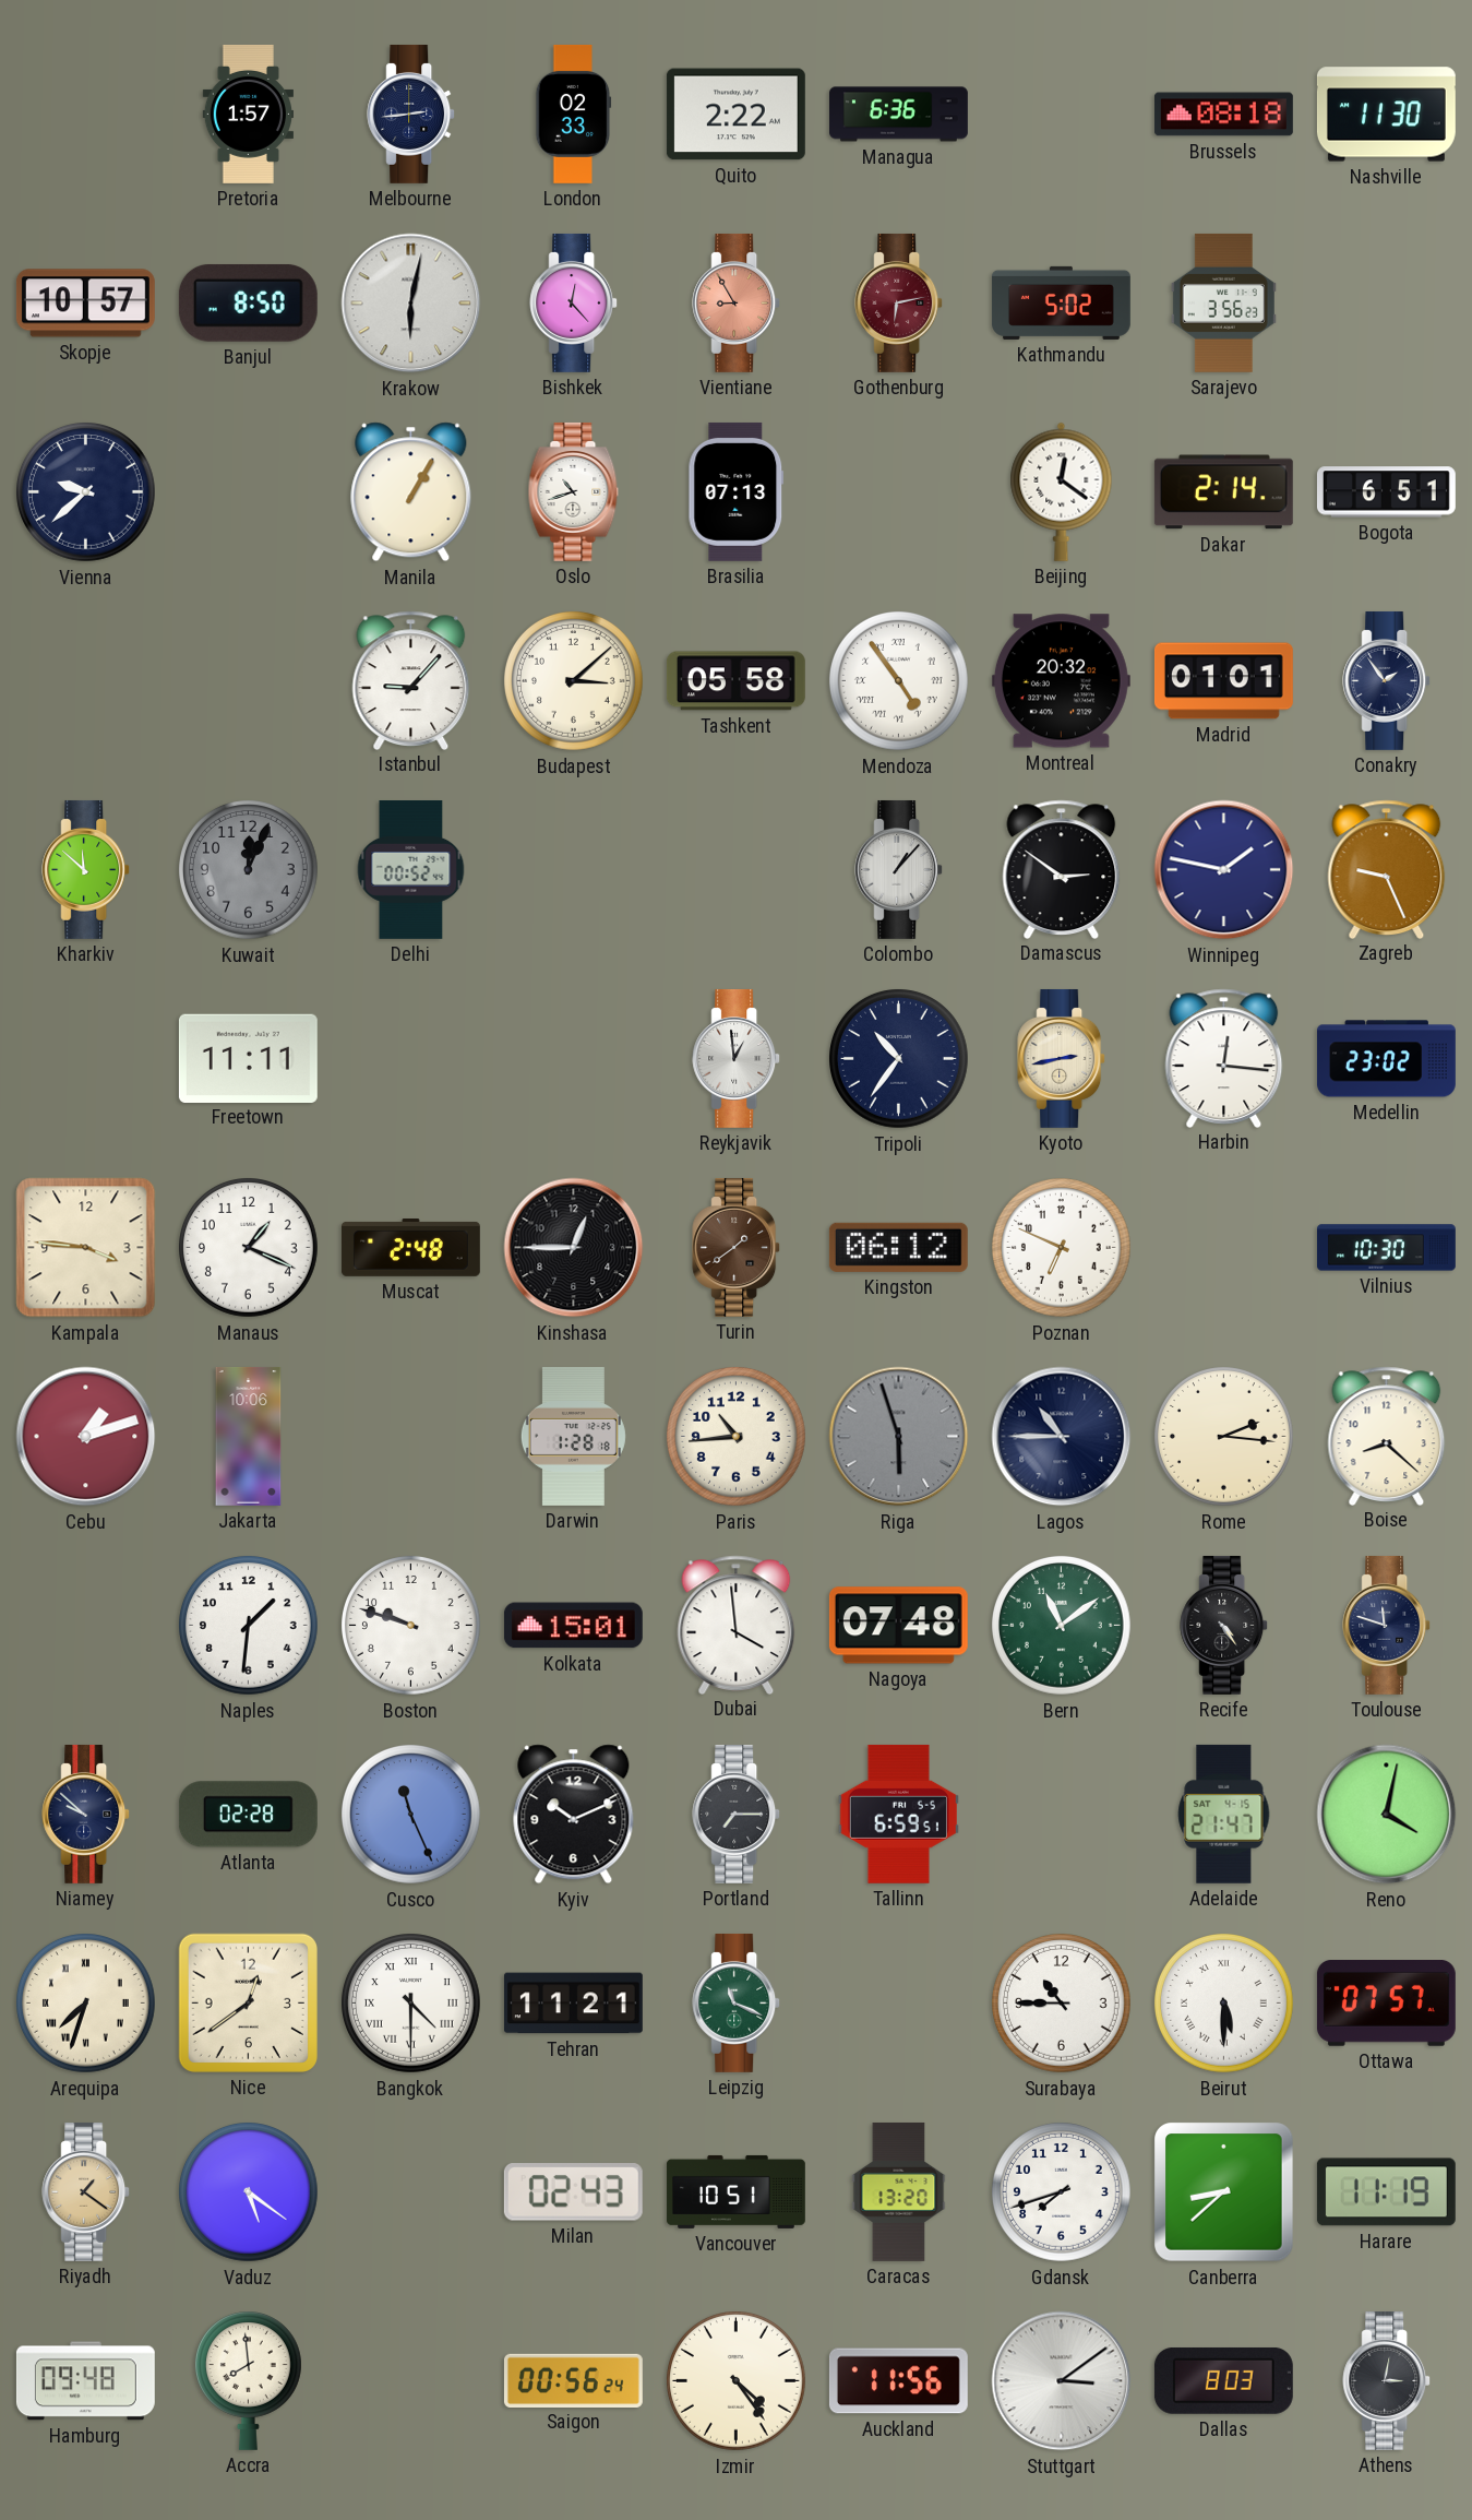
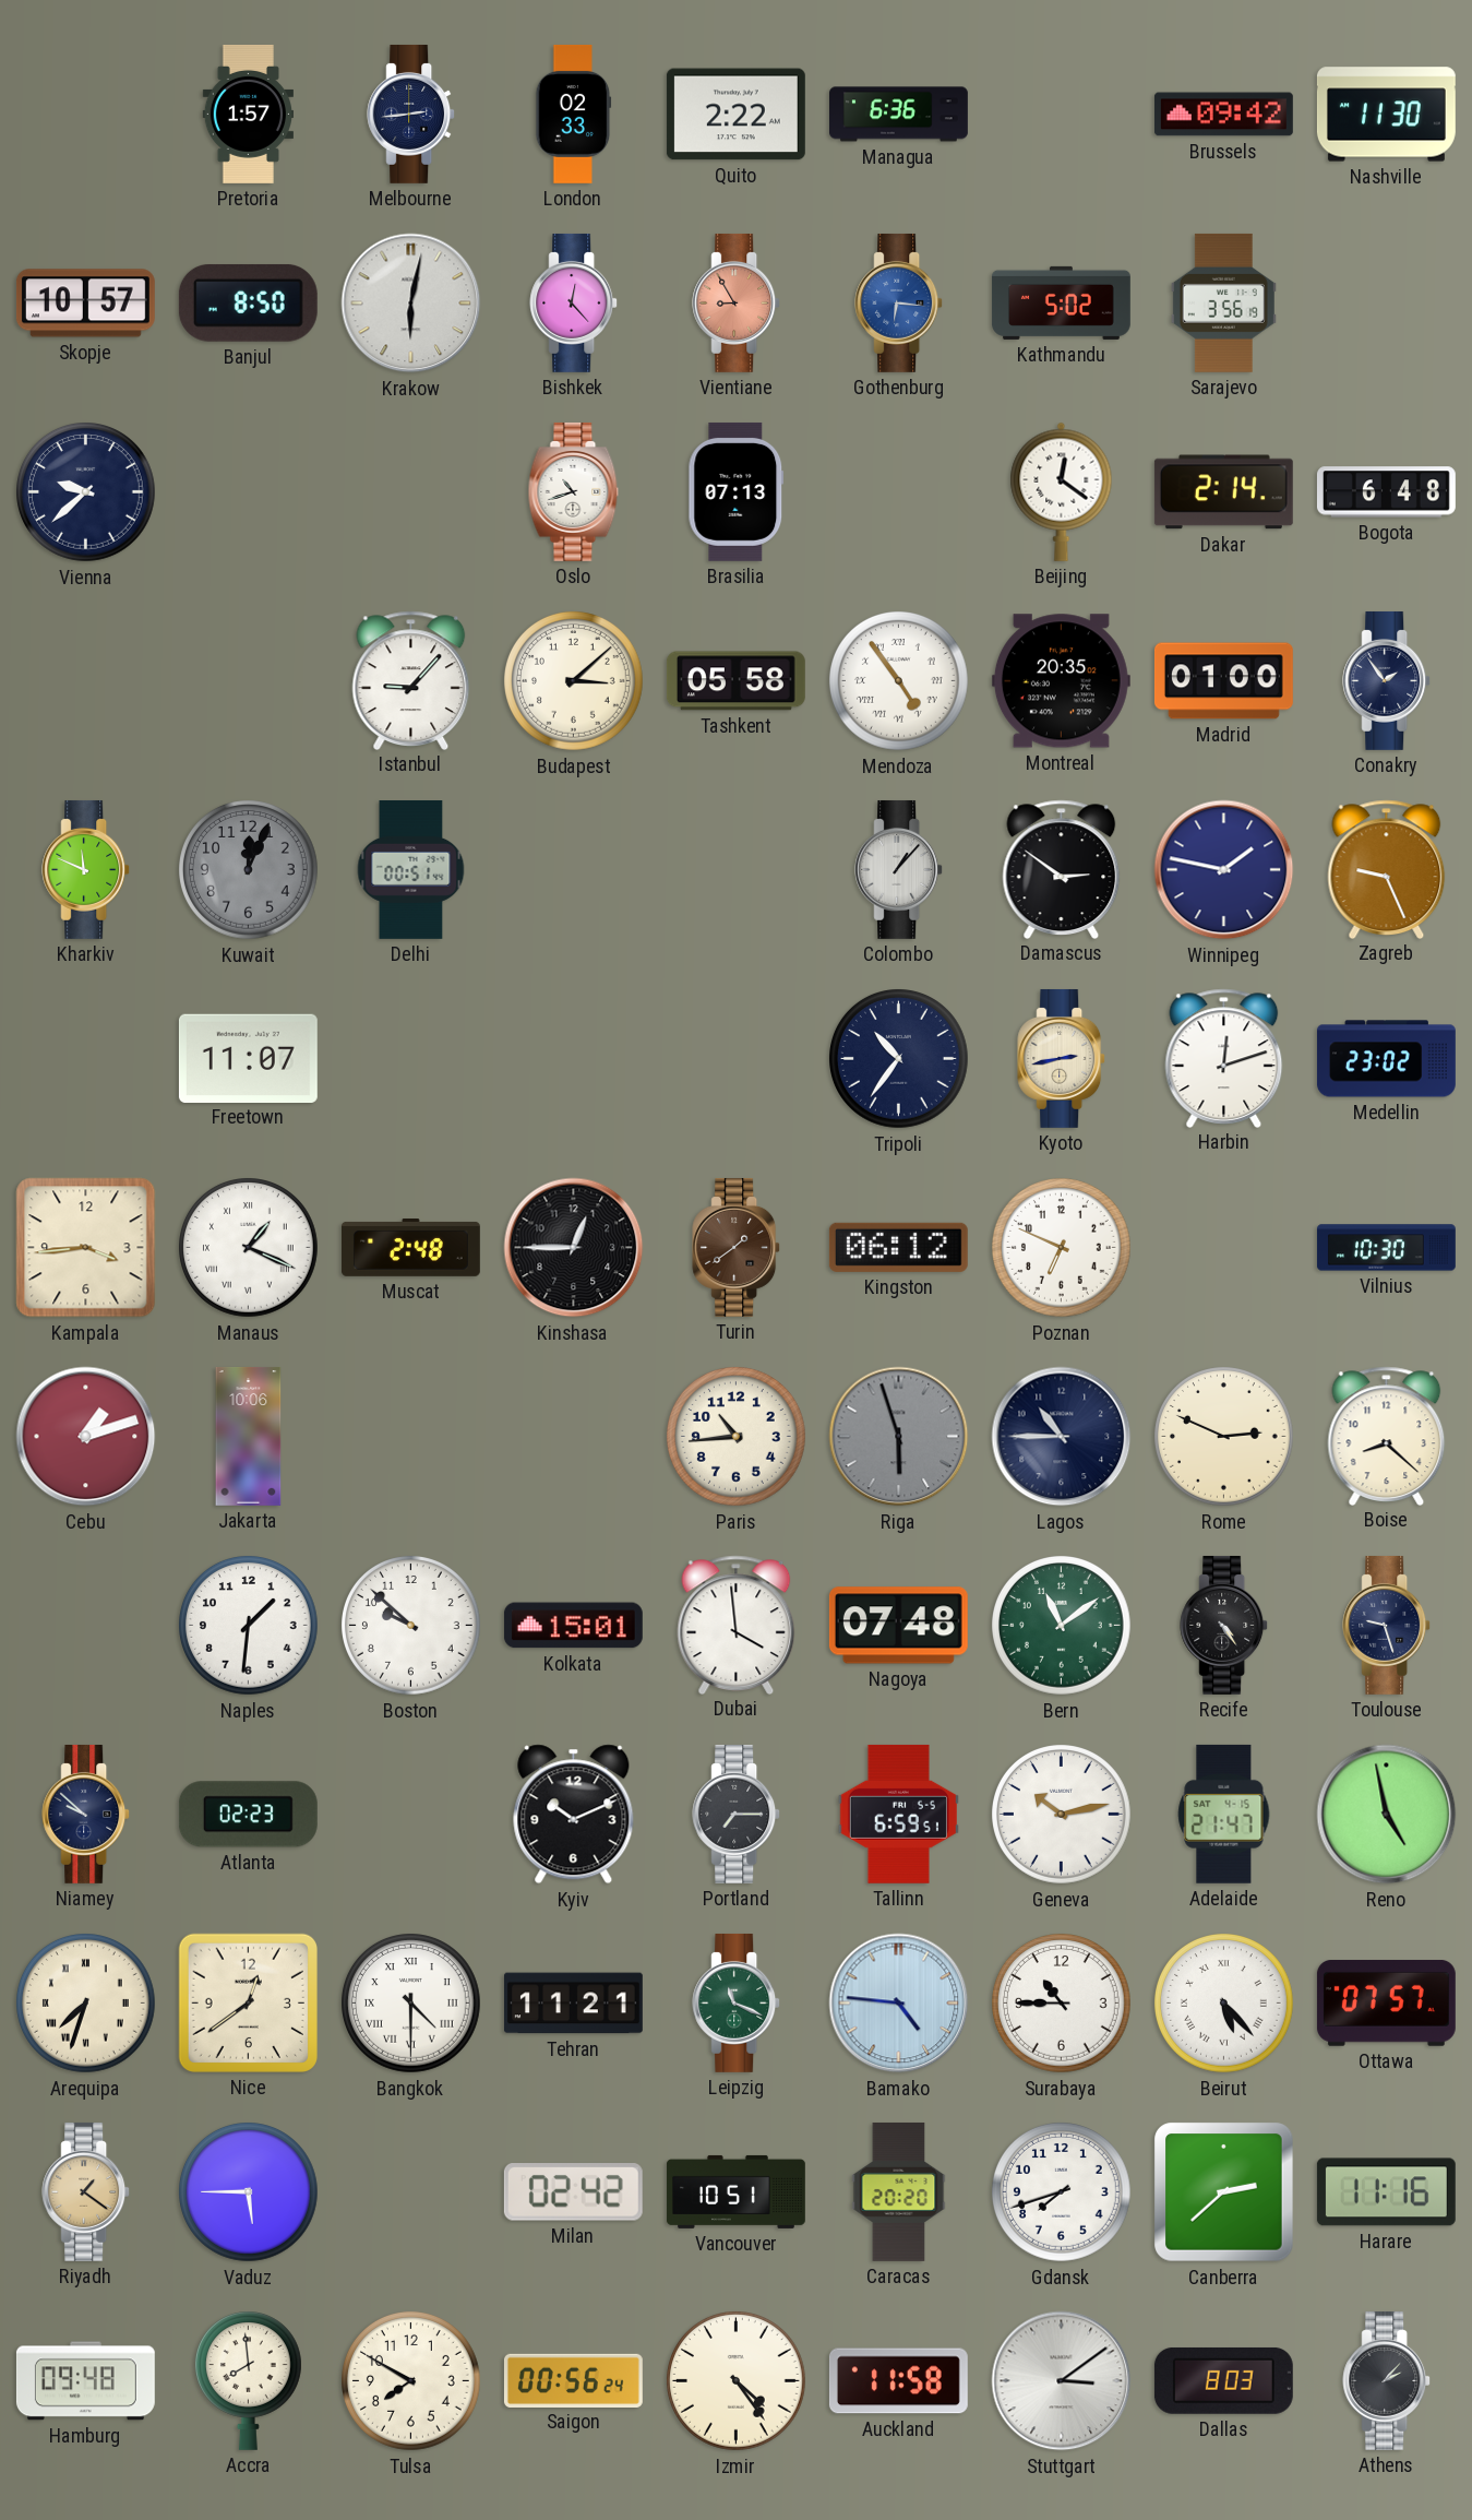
Brussels: 08:18 -> 09:42
Gothenburg: 6:13 -> 6:16
Gothenburg dial: burgundy -> blue
Sarajevo: 3:56:23 -> 3:56:19
Manila: 1:05 -> none
Bogota: 6:51 -> 6:48
Montreal: 20:32 -> 20:35
Madrid: 01:01 -> 01:00
Kharkiv: 11:52 -> 11:49
Delhi: 00:52 -> 00:51
Freetown: 11:11 -> 11:07
Reykjavik: 12:59 -> none
Harbin: 12:16 -> 12:12
Kampala: 3:46 -> 3:44
Manaus numerals: Arabic -> Roman
Darwin: 1:28 -> none
Rome: 2:16 -> 2:49
Boston: 9:48 -> 9:52
Toulouse: 11:48 -> 9:27
Atlanta: 02:28 -> 02:23
Cusco: 11:26 -> none
Geneva: none -> 10:13
Reno: 4:02 -> 4:58
Bamako: none -> 4:46
Beirut: 5:30 -> 5:23
Vaduz: 5:21 -> 5:45
Milan: 02:43 -> 02:42
Caracas: 13:20 -> 20:20
Canberra: 8:38 -> 2:38
Harare: 11:19 -> 11:16
Tulsa: none -> 7:50
Auckland: 11:56 -> 11:58
Athens: 3:02 -> 2:07
